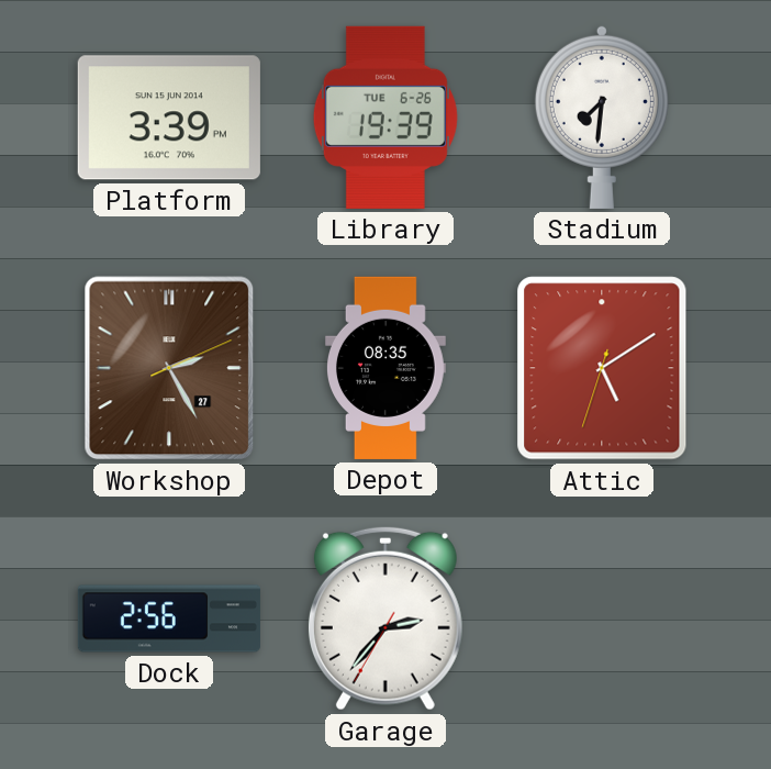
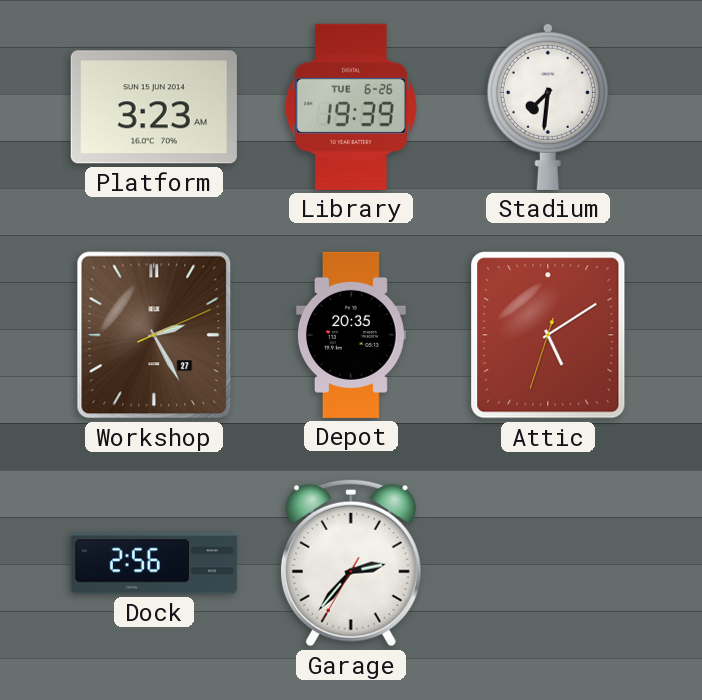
Platform: 3:39 -> 3:23
Depot: 08:35 -> 20:35
